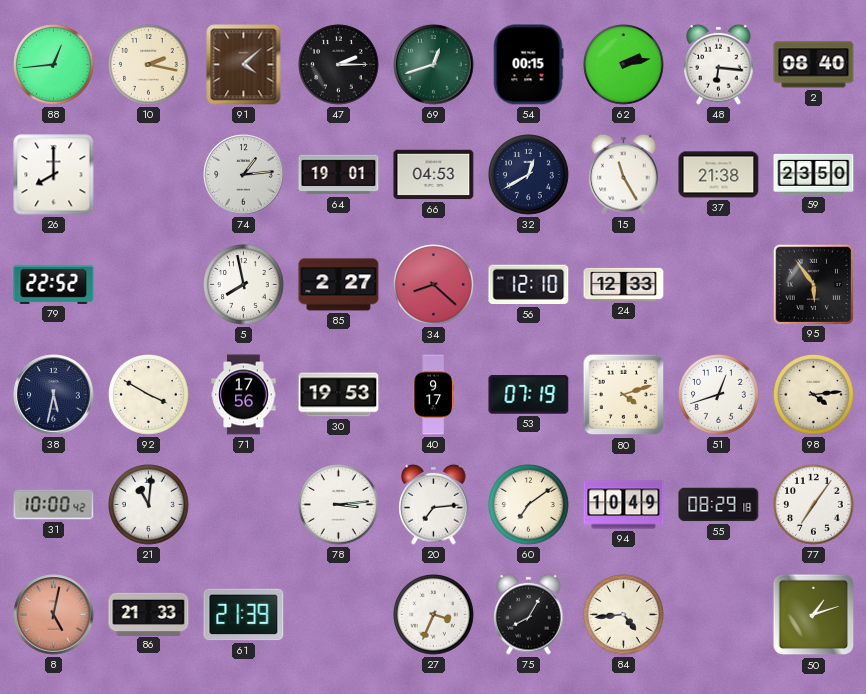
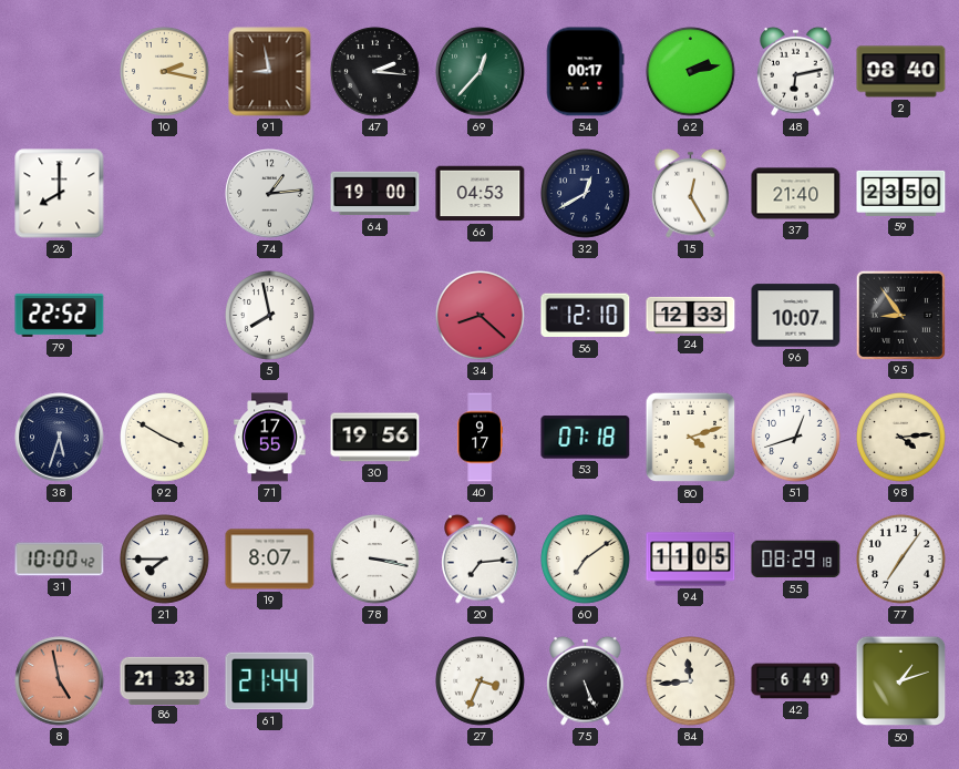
88: 12:44 -> none
91: 4:08 -> 8:58
47: 2:15 -> 2:16
69: 12:42 -> 12:37
54: 00:15 -> 00:17
48: 6:16 -> 6:13
64: 19:01 -> 19:00
15: 11:25 -> 12:25
37: 21:38 -> 21:40
85: 2:27 -> none
96: none -> 10:07
95: 5:54 -> 8:54
38: 5:32 -> 5:33
71: 17:56 -> 17:55
30: 19:53 -> 19:56
53: 07:19 -> 07:18
21: 11:01 -> 7:45
19: none -> 8:07
78: 3:14 -> 3:17
94: 10:49 -> 11:05
8: 5:02 -> 4:58
61: 21:39 -> 21:44
75: 8:05 -> 5:26
84: 4:44 -> 11:44
42: none -> 6:49
